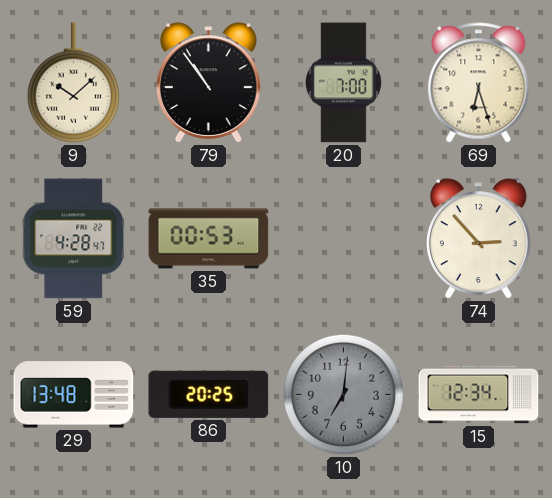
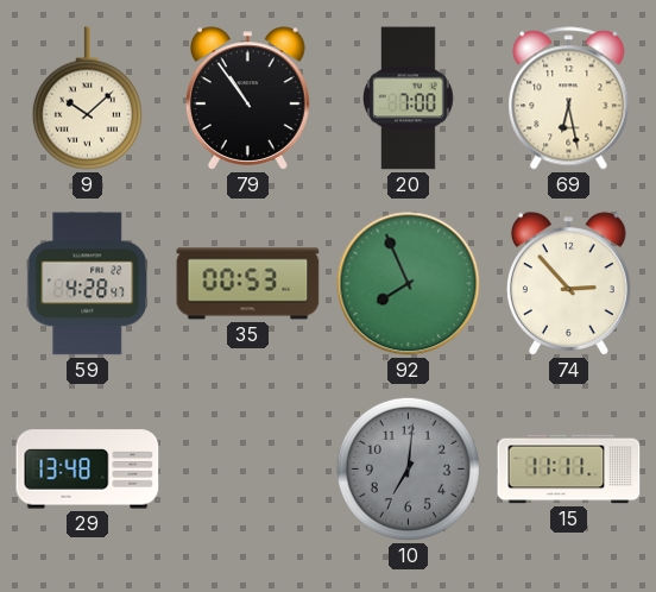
69: 6:27 -> 6:28
92: none -> 7:56
86: 20:25 -> none
15: 12:34 -> 11:11
